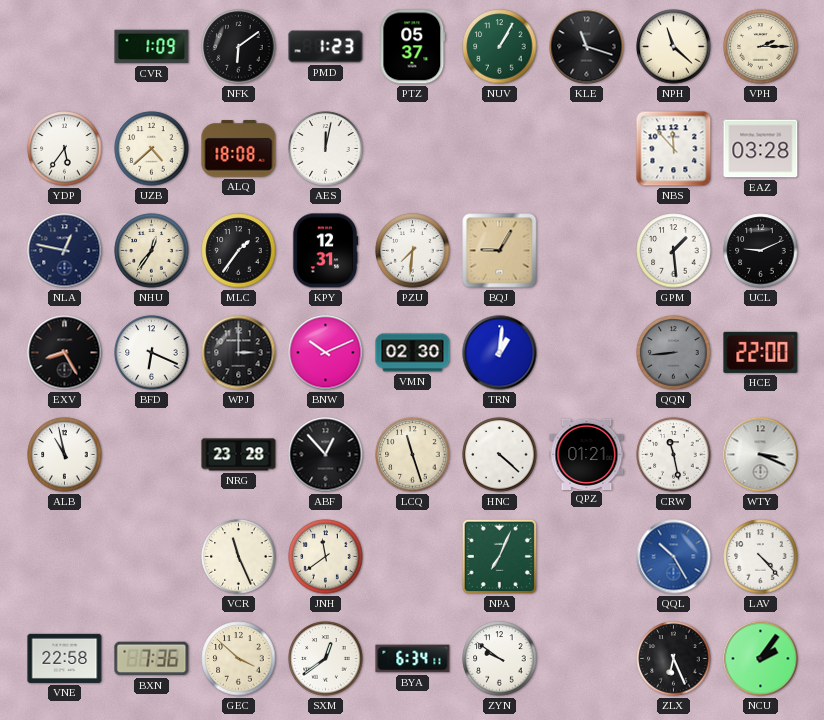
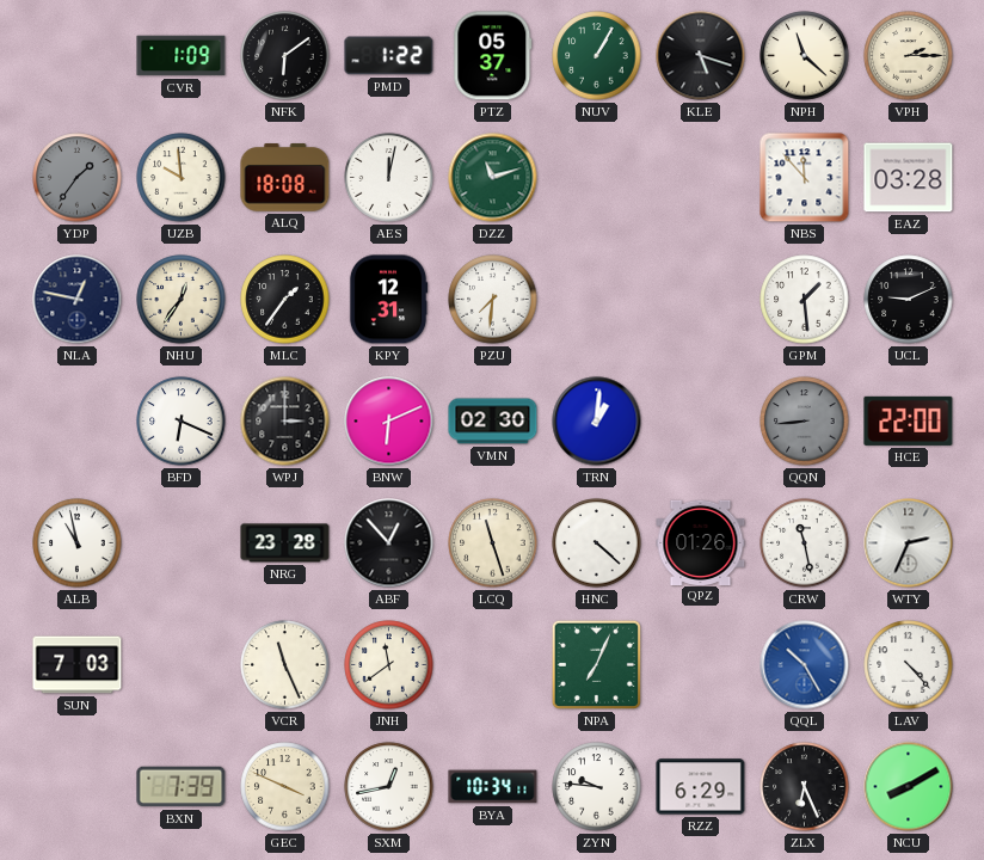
PMD: 1:23 -> 1:22
KLE: 11:18 -> 5:18
YDP: 5:36 -> 1:36
YDP dial: white -> grey
UZB: 4:38 -> 9:59
DZZ: none -> 11:12
BQJ: 9:05 -> none
EXV: 8:25 -> none
BNW: 10:11 -> 6:11
QPZ: 01:21 -> 01:26
WTY: 3:19 -> 2:34
SUN: none -> 7:03
VNE: 22:58 -> none
BXN: 7:36 -> 7:39
GEC: 3:52 -> 3:49
SXM: 12:39 -> 12:43
BYA: 6:34 -> 10:34
ZYN: 9:51 -> 9:46
RZZ: none -> 6:29
NCU: 2:06 -> 8:10
